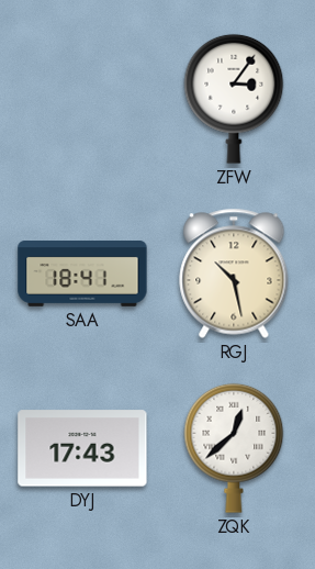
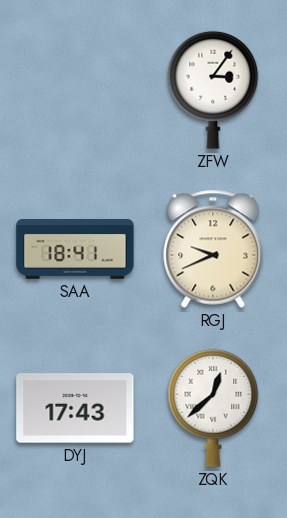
RGJ: 10:28 -> 9:41
